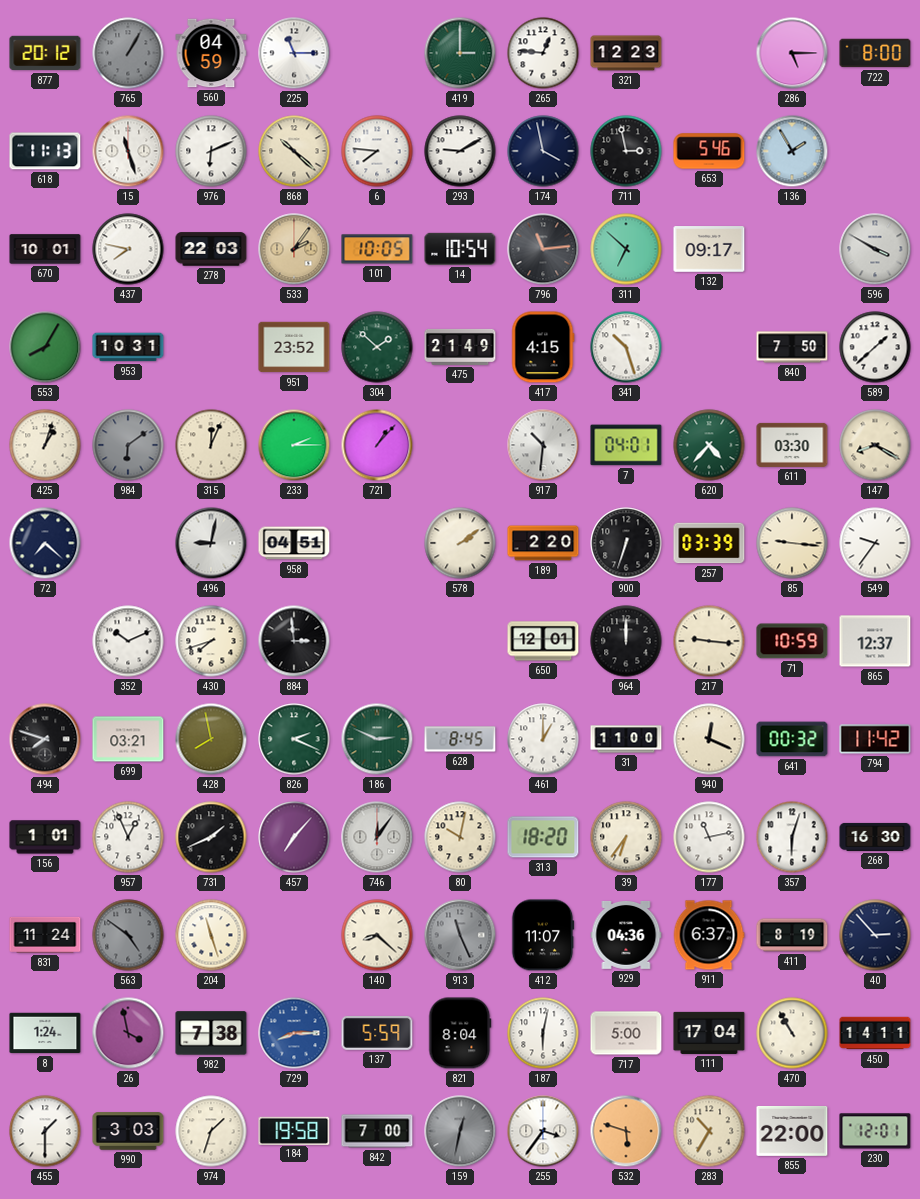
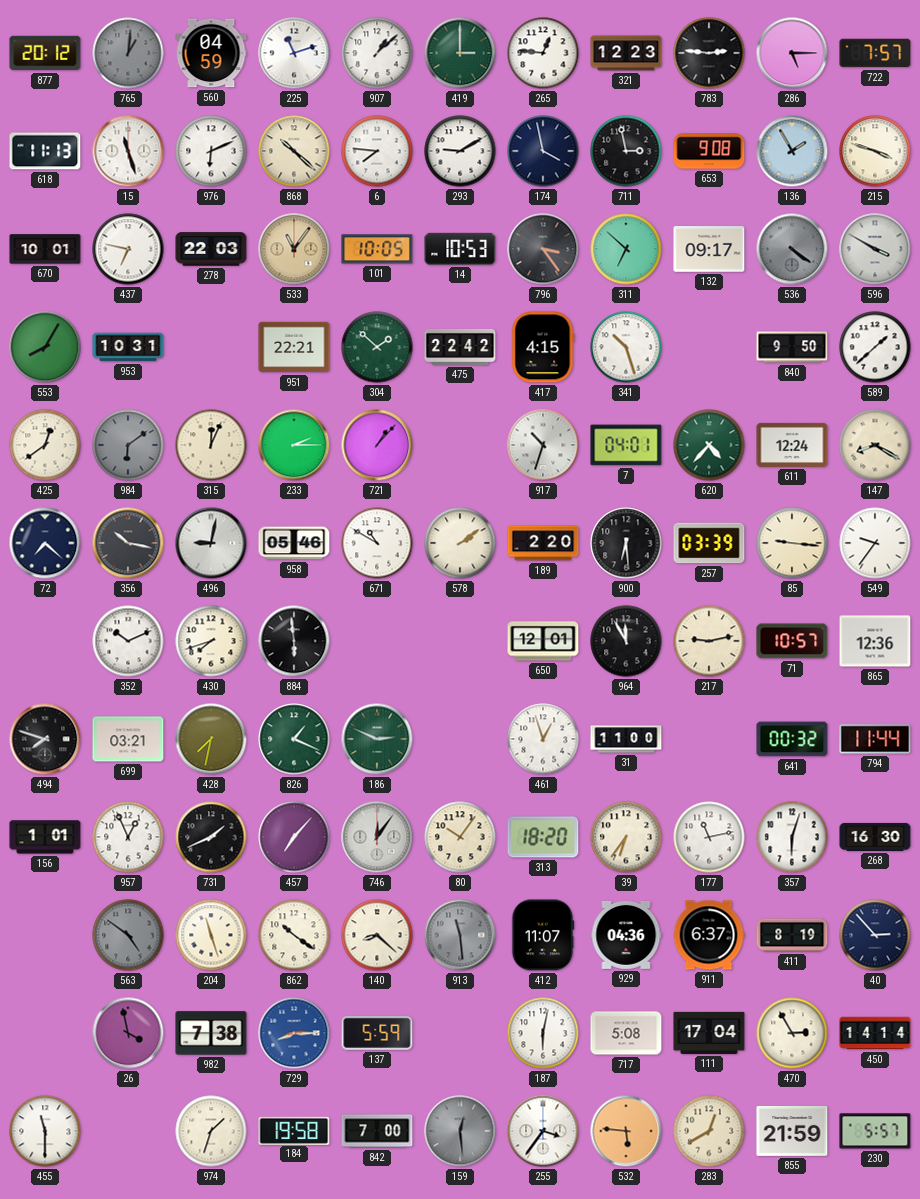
765: 1:05 -> 1:01
225: 11:15 -> 11:12
907: none -> 1:08
783: none -> 2:46
722: 8:00 -> 7:57
653: 5:46 -> 9:08
215: none -> 3:48
437: 7:47 -> 6:47
533: 2:06 -> 11:06
14: 10:54 -> 10:53
796: 11:14 -> 3:24
536: none -> 4:21
951: 23:52 -> 22:21
475: 21:49 -> 22:42
840: 7:50 -> 9:50
425: 1:03 -> 12:39
917: 10:31 -> 10:33
611: 03:30 -> 12:24
356: none -> 10:17
958: 04:51 -> 05:46
671: none -> 10:50
900: 6:33 -> 6:29
884: 2:59 -> 5:59
964: 12:00 -> 11:55
217: 9:16 -> 9:13
71: 10:59 -> 10:57
865: 12:37 -> 12:36
428: 7:58 -> 7:32
826: 2:19 -> 1:19
628: 8:45 -> none
461: 1:00 -> 12:57
940: 12:19 -> none
794: 11:42 -> 11:44
80: 10:02 -> 10:06
831: 11:24 -> none
862: none -> 10:21
913: 11:26 -> 11:29
8: 1:24 -> none
821: 8:04 -> none
717: 5:00 -> 5:08
470: 10:55 -> 2:55
450: 14:11 -> 14:14
455: 1:30 -> 11:30
990: 3:03 -> none
159: 12:32 -> 12:29
532: 5:48 -> 5:46
283: 10:35 -> 12:40
855: 22:00 -> 21:59
230: 12:01 -> 5:57
